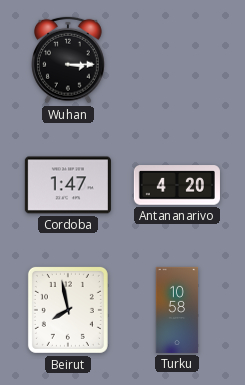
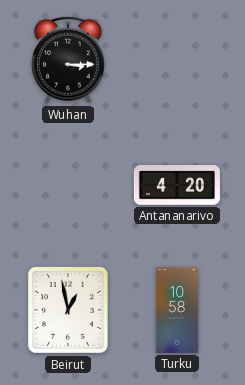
Cordoba: 1:47 -> none
Beirut: 7:58 -> 12:58
